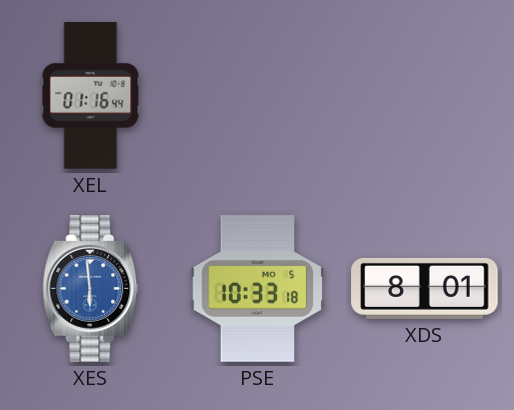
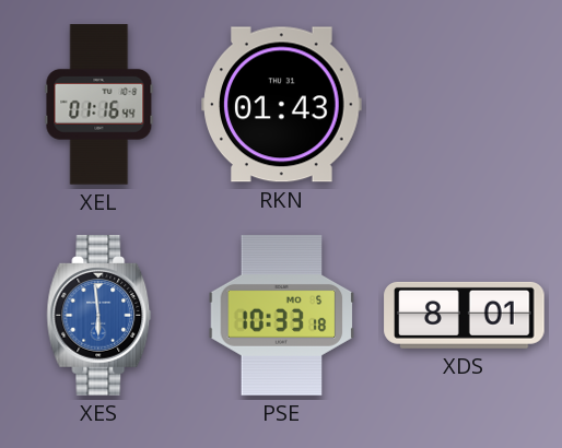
RKN: none -> 01:43
